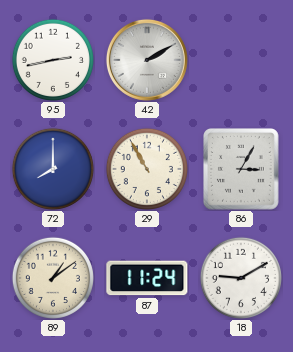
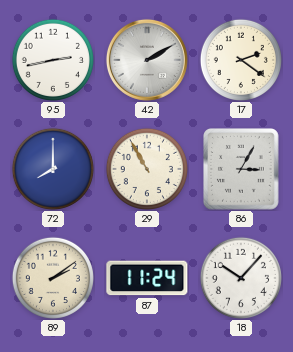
17: none -> 2:21
89: 1:09 -> 2:09
18: 9:10 -> 10:07
